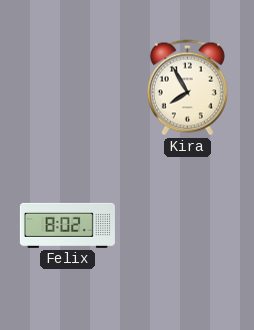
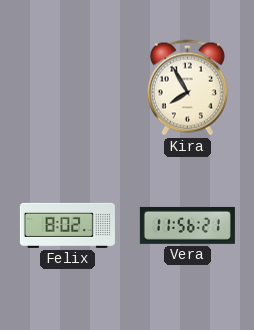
Vera: none -> 11:56
